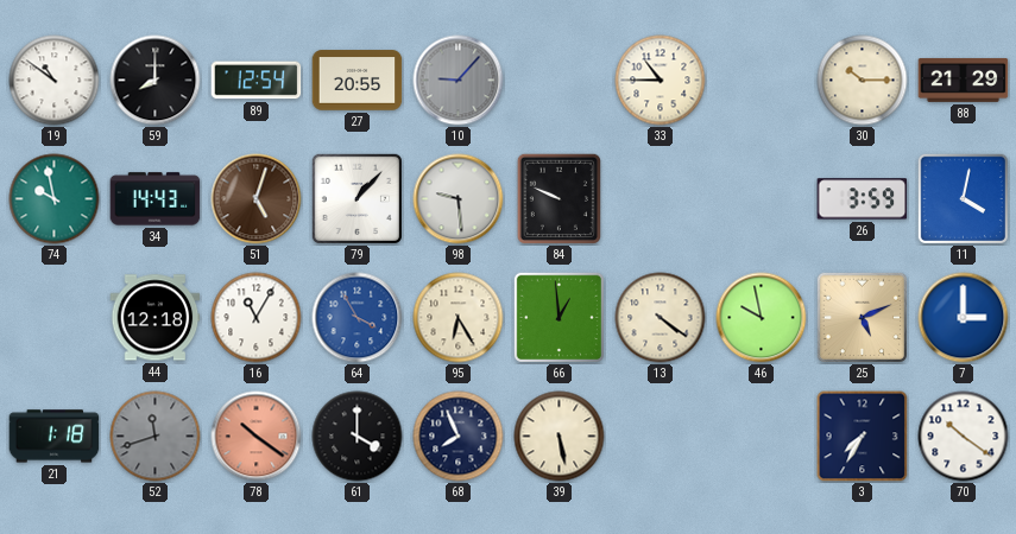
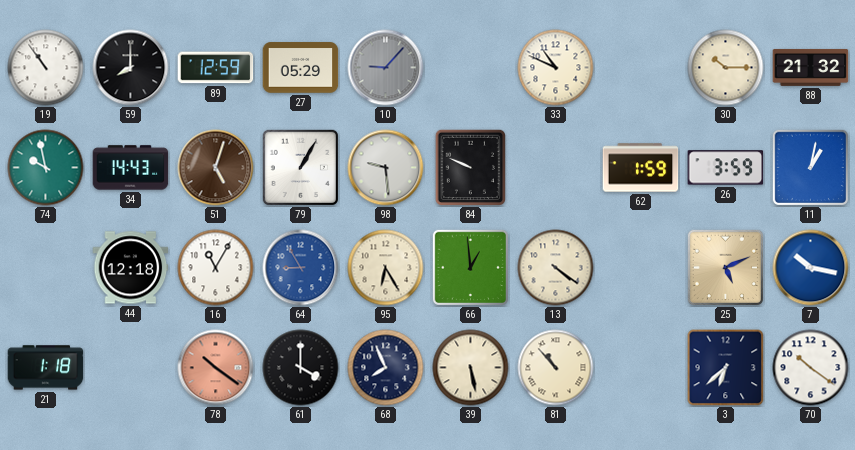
19: 10:51 -> 10:54
89: 12:54 -> 12:59
27: 20:55 -> 05:29
33: 10:45 -> 10:49
88: 21:29 -> 21:32
79: 1:07 -> 1:05
62: none -> 1:59
11: 4:02 -> 1:02
64: 3:55 -> 8:55
46: 9:58 -> none
7: 3:00 -> 10:17
52: 11:42 -> none
81: none -> 10:53
3: 7:35 -> 6:38
